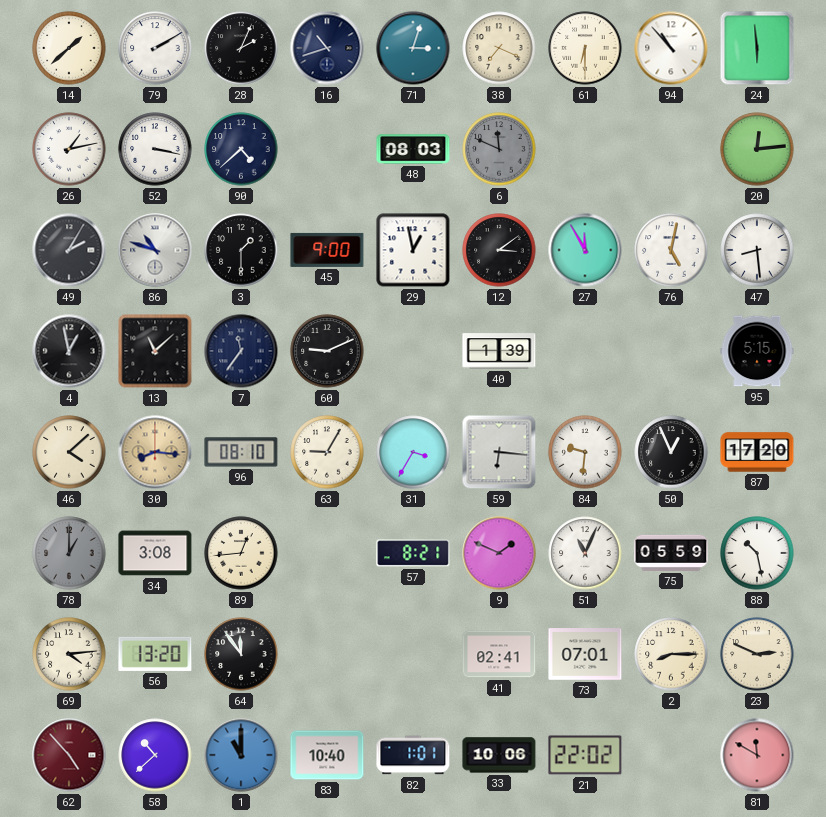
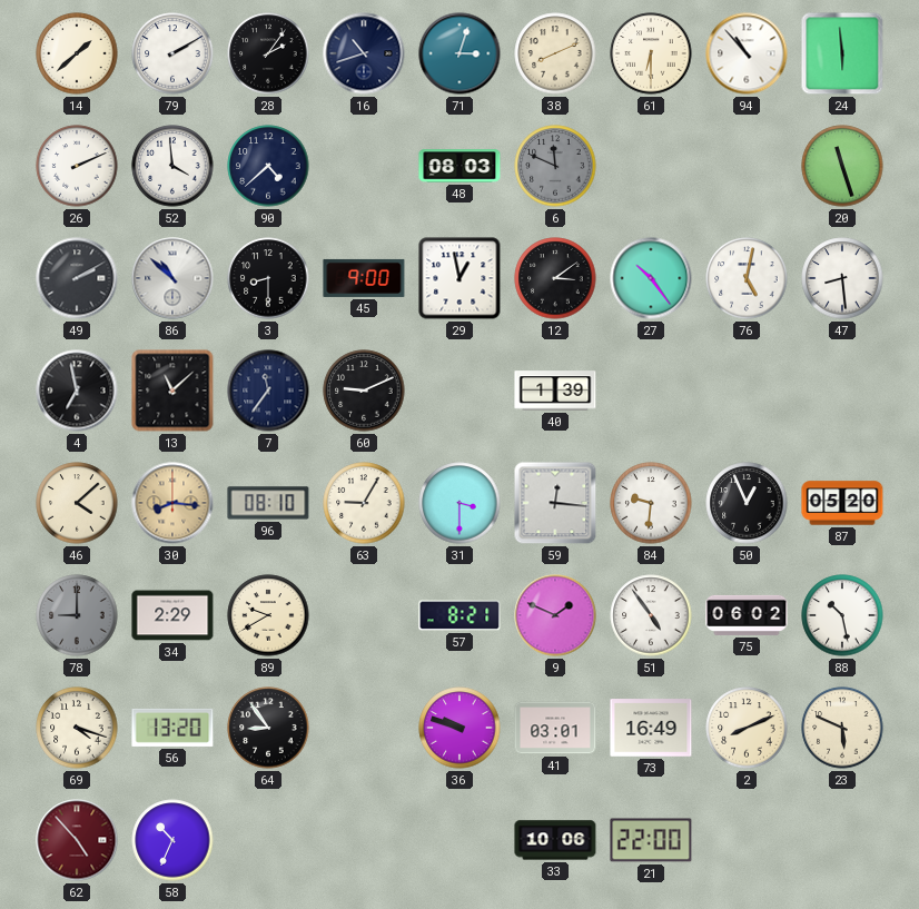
28: 2:04 -> 2:06
38: 7:19 -> 8:11
26: 1:13 -> 2:11
52: 3:17 -> 3:59
20: 12:14 -> 11:27
49: 2:05 -> 2:10
86: 10:48 -> 10:52
3: 1:30 -> 8:30
27: 11:55 -> 10:24
4: 12:58 -> 6:58
95: 5:15 -> none
31: 3:35 -> 3:30
59: 6:16 -> 12:16
87: 17:20 -> 05:20
78: 1:00 -> 9:00
34: 3:08 -> 2:29
89: 12:44 -> 9:40
51: 11:04 -> 4:54
75: 05:59 -> 06:02
69: 4:14 -> 4:18
64: 11:54 -> 8:54
36: none -> 9:48
41: 02:41 -> 03:01
73: 07:01 -> 16:49
2: 8:15 -> 8:11
23: 2:49 -> 5:49
58: 10:38 -> 10:34
1: 11:00 -> none
83: 10:40 -> none
82: 1:01 -> none
21: 22:02 -> 22:00
81: 11:50 -> none
